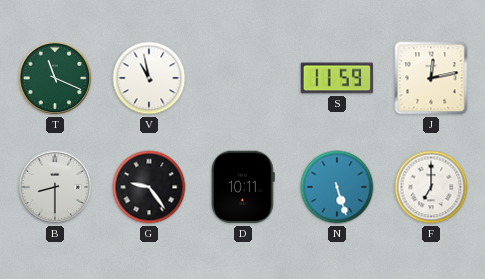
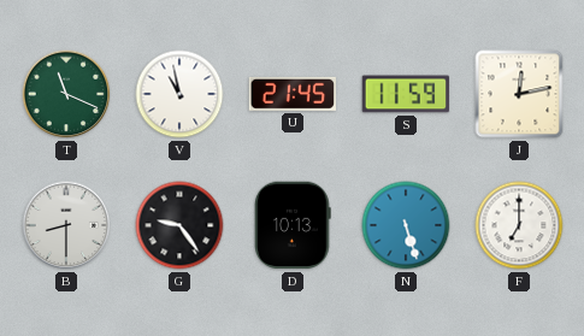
U: none -> 21:45
D: 10:11 -> 10:13
